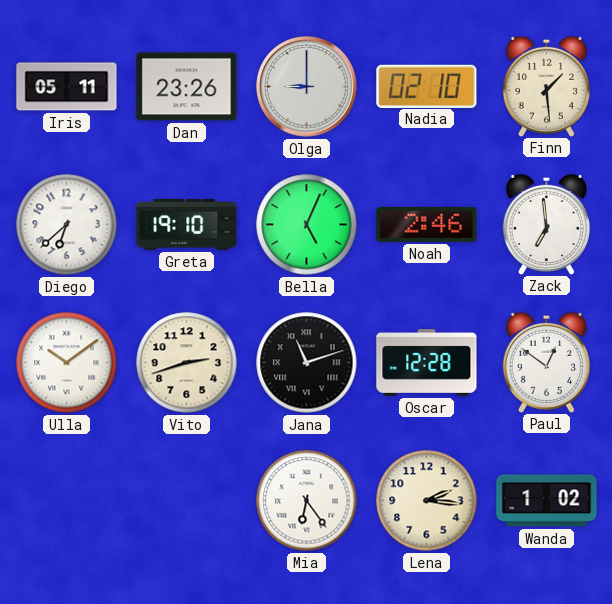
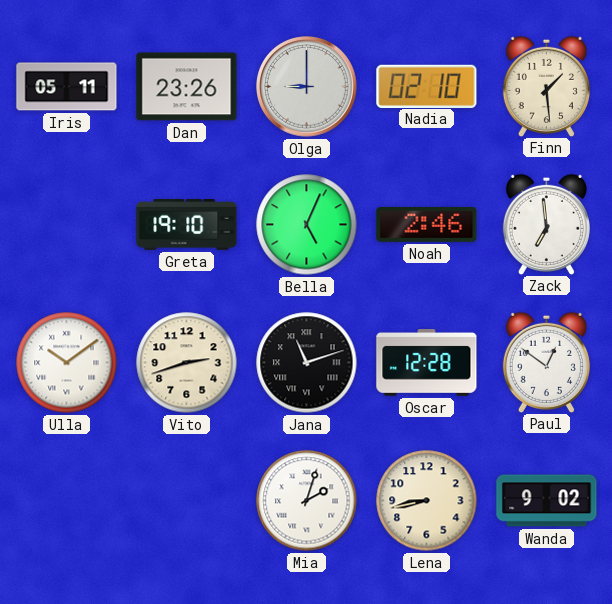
Diego: 6:38 -> none
Mia: 6:24 -> 2:03
Lena: 2:16 -> 8:43
Wanda: 1:02 -> 9:02
